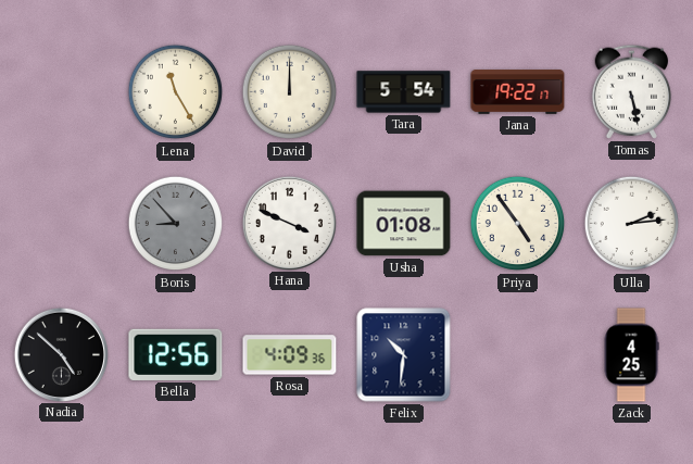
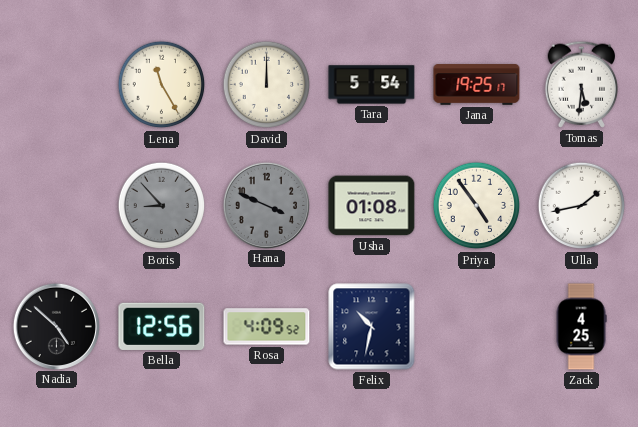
Jana: 19:22 -> 19:25
Tomas: 5:28 -> 5:31
Hana dial: white -> grey
Ulla: 2:14 -> 1:43
Rosa: 4:09:36 -> 4:09:52
Felix: 10:31 -> 10:32
